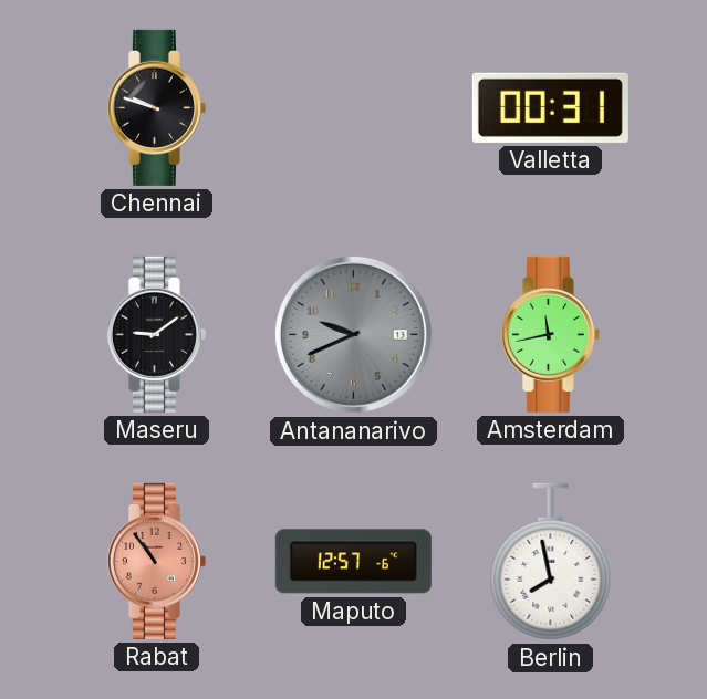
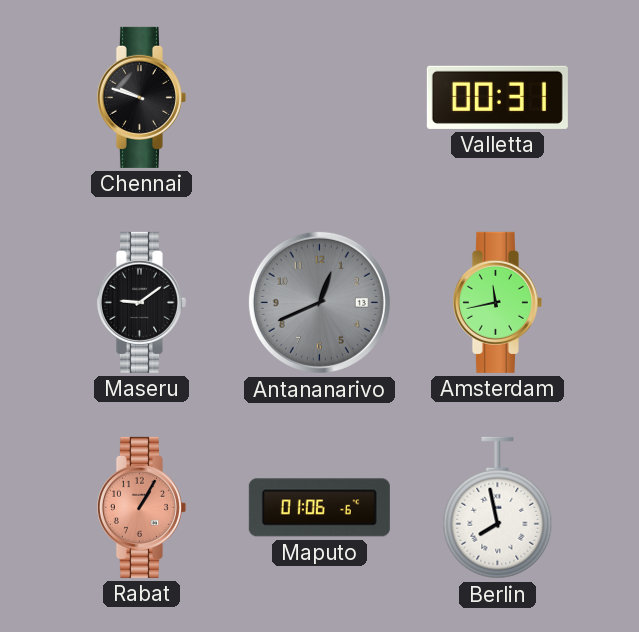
Antananarivo: 9:41 -> 12:41
Rabat: 10:54 -> 1:05
Maputo: 12:57 -> 01:06
